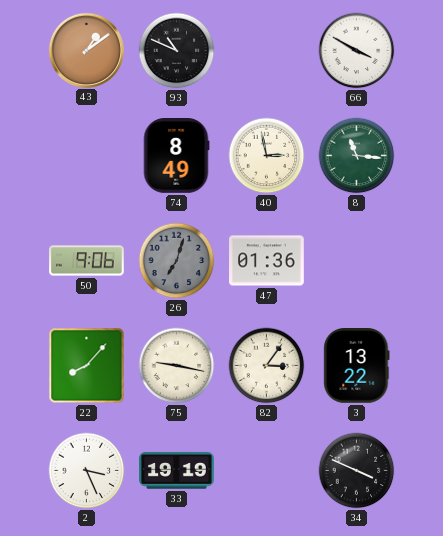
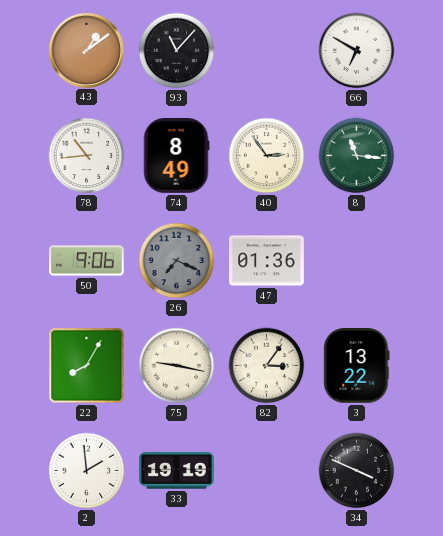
93: 10:49 -> 11:07
66: 3:50 -> 6:50
78: none -> 10:44
40: 2:58 -> 2:54
26: 7:03 -> 7:19
22: 8:07 -> 8:05
2: 3:26 -> 1:59
